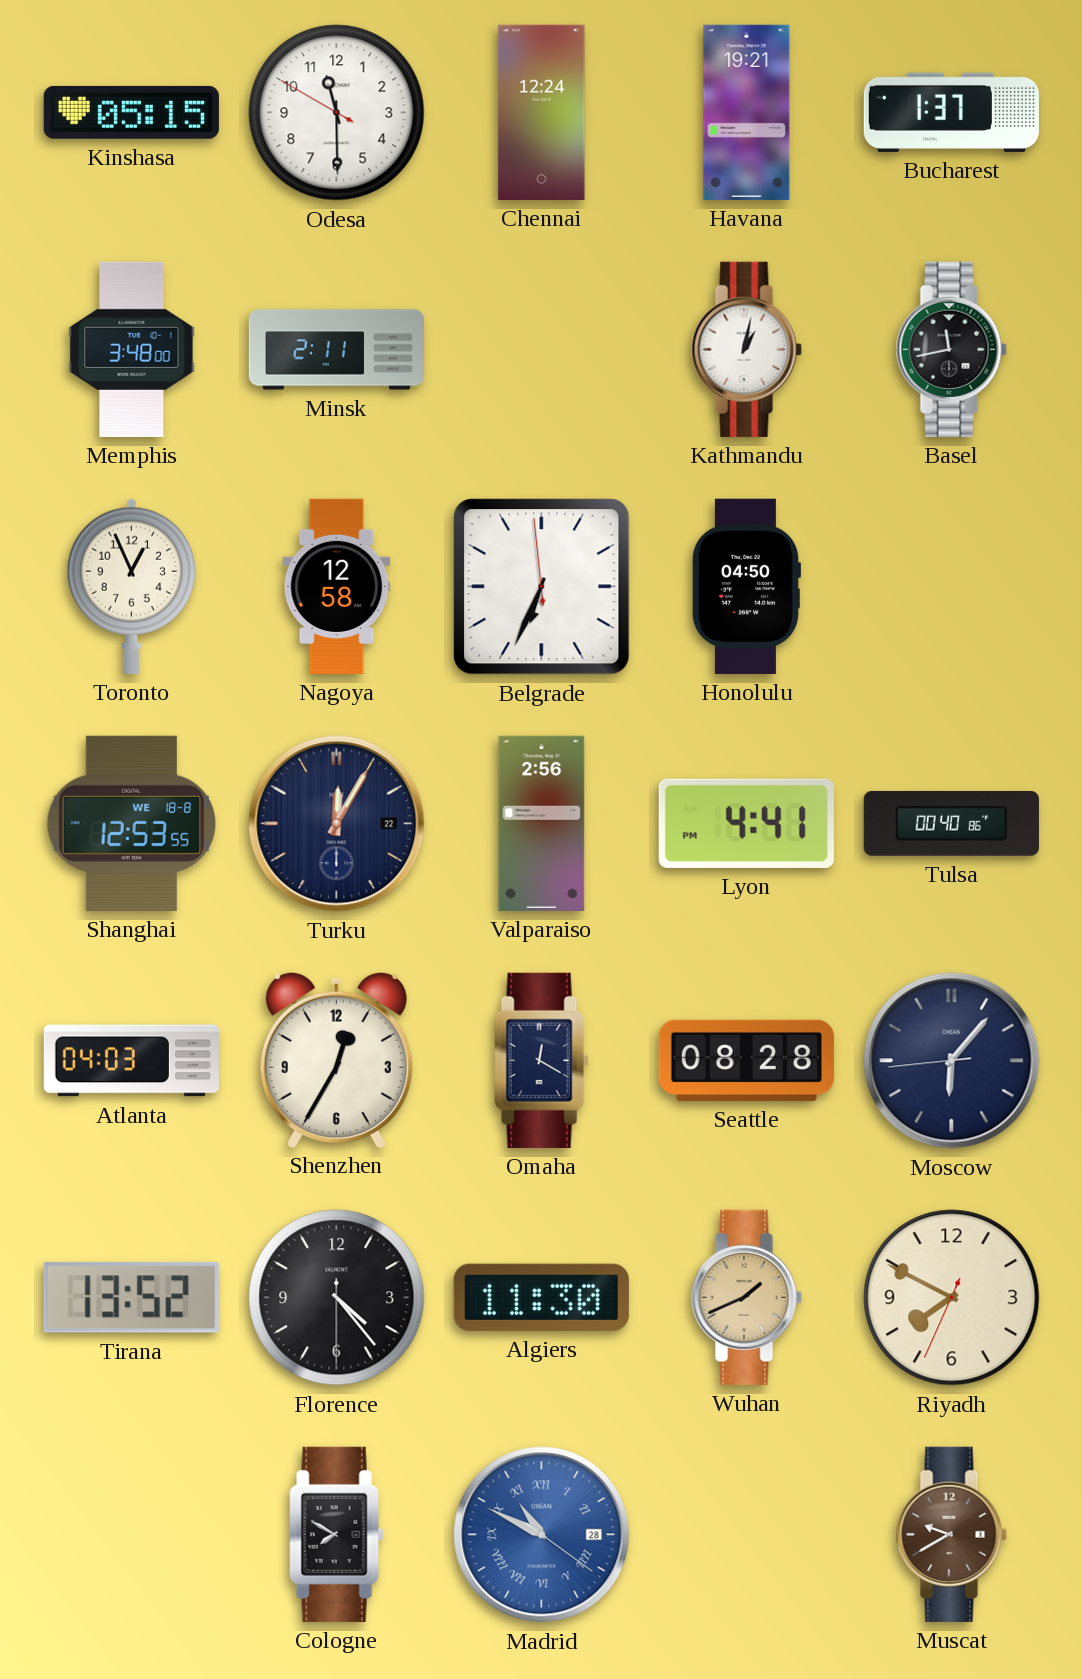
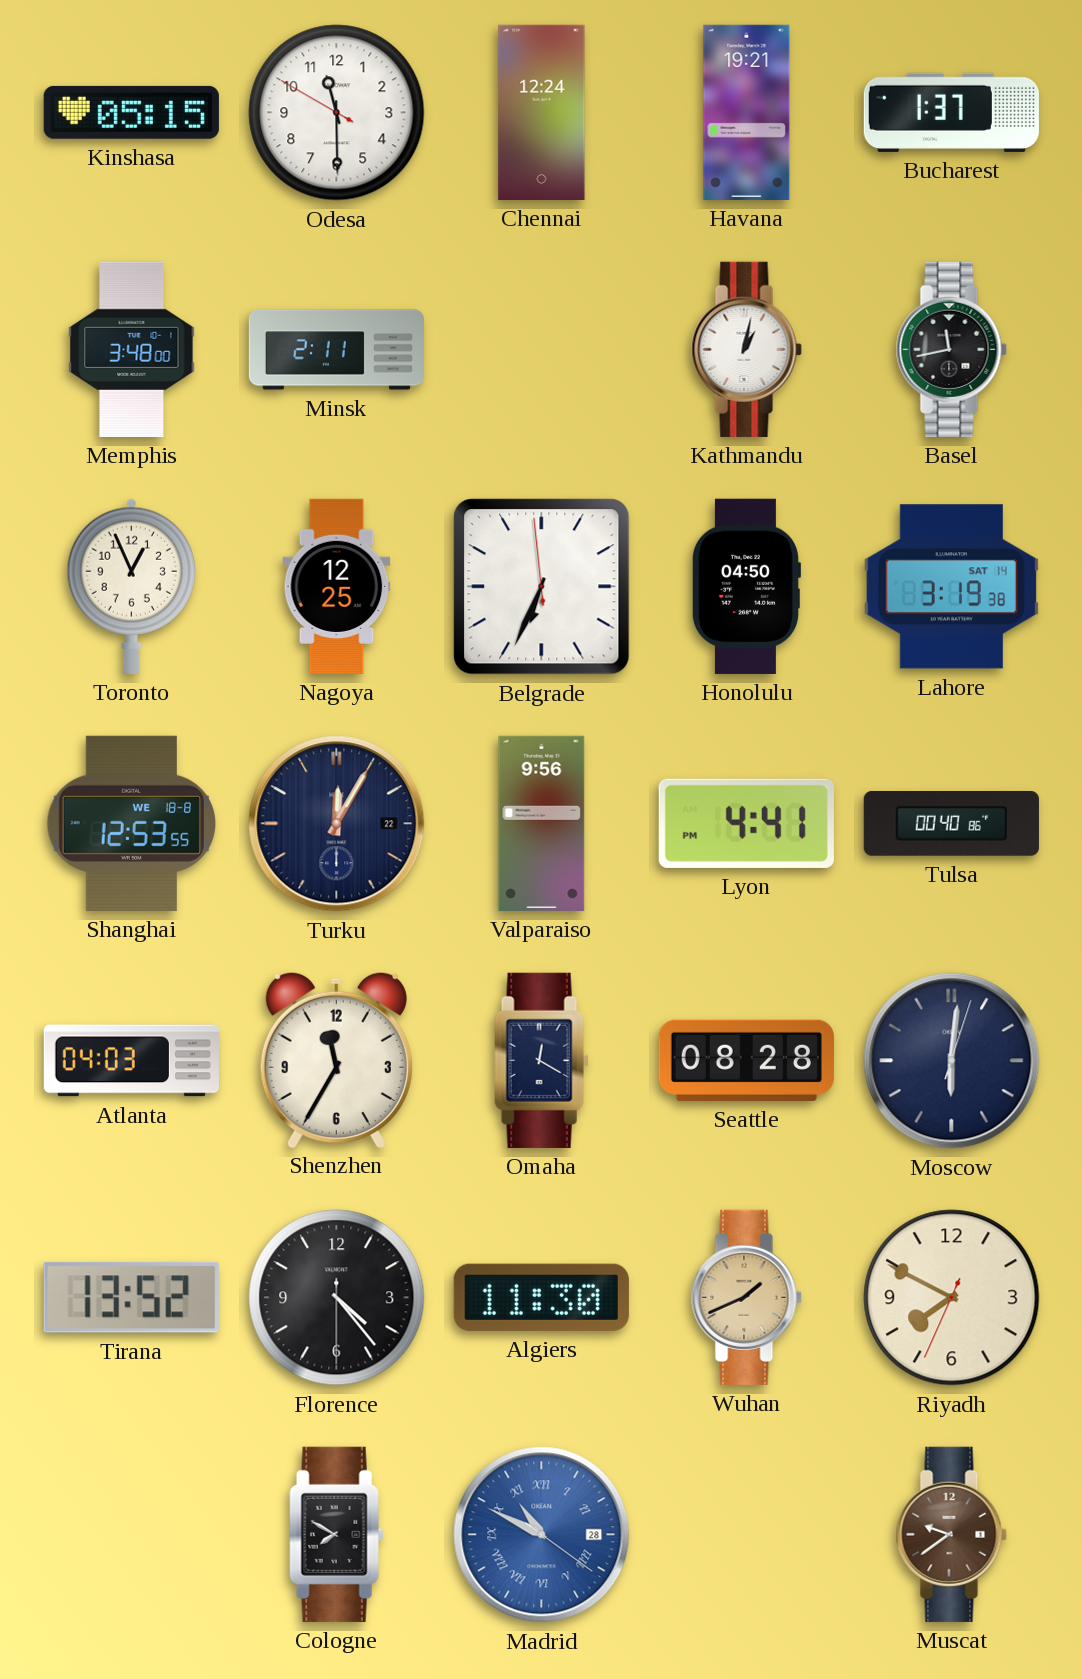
Nagoya: 12:58 -> 12:25
Lahore: none -> 3:19
Valparaiso: 2:56 -> 9:56
Shenzhen: 12:35 -> 11:35
Moscow: 6:06 -> 6:01
Muscat: 9:40 -> 9:39
